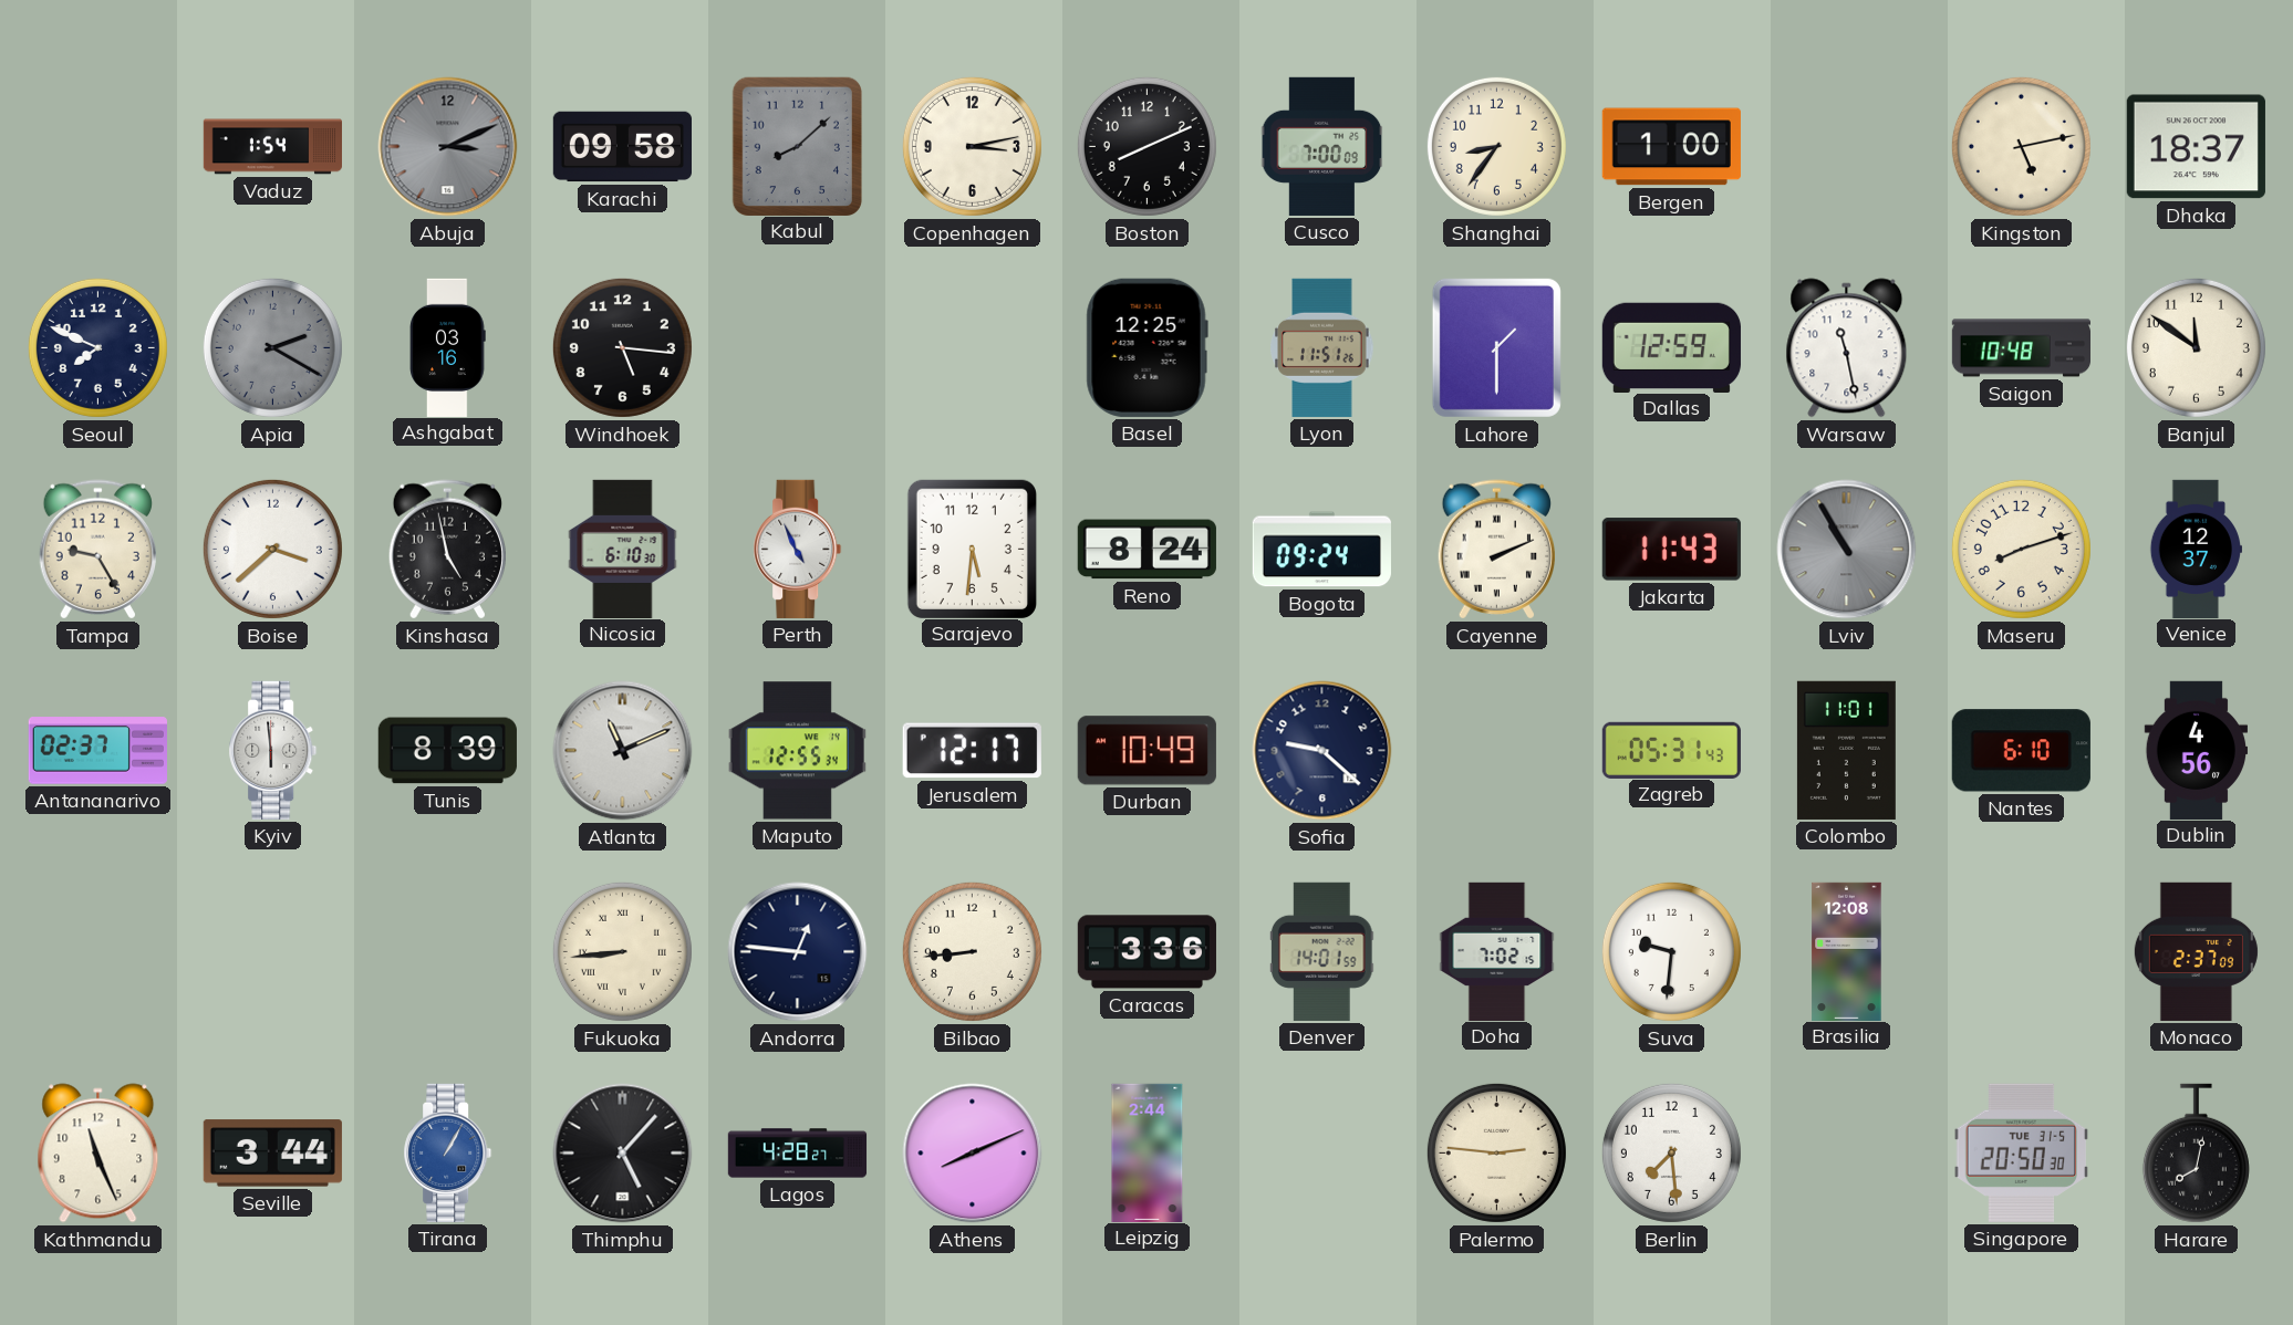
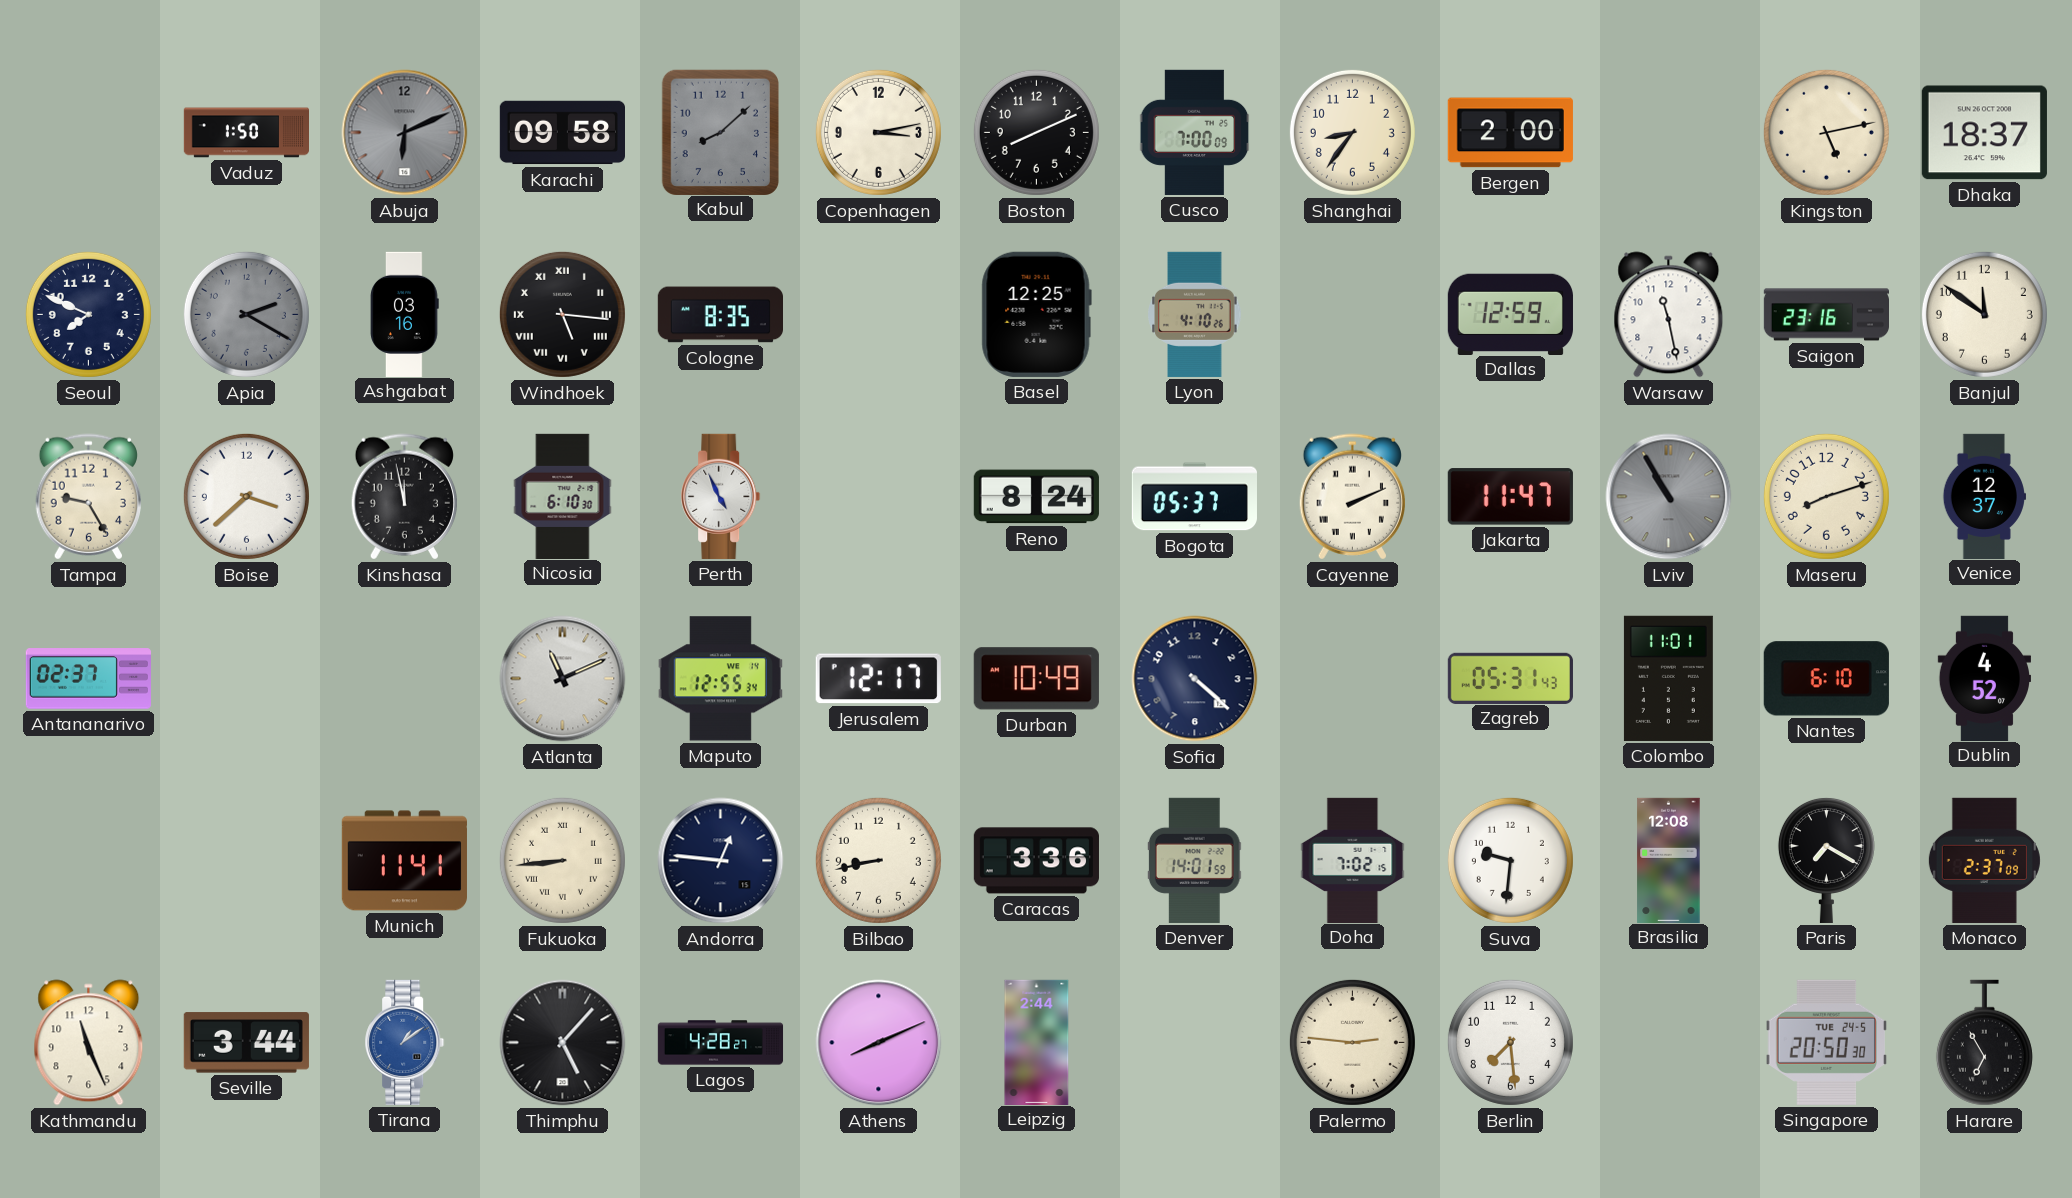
Vaduz: 1:54 -> 1:50
Abuja: 3:11 -> 6:11
Bergen: 1:00 -> 2:00
Windhoek numerals: Arabic -> Roman
Cologne: none -> 8:35
Lyon: 11:51 -> 4:10
Lahore: 1:30 -> none
Saigon: 10:48 -> 23:16
Kinshasa: 4:58 -> 11:58
Sarajevo: 5:31 -> none
Bogota: 09:24 -> 05:37
Jakarta: 11:43 -> 11:47
Kyiv: 5:59 -> none
Tunis: 8:39 -> none
Sofia: 9:22 -> 4:22
Dublin: 4:56 -> 4:52
Munich: none -> 11:41
Bilbao: 8:44 -> 8:43
Paris: none -> 7:20
Tirana: 1:05 -> 1:09
Singapore date: TUE 31-5 -> TUE 24-5
Harare: 8:02 -> 6:55
